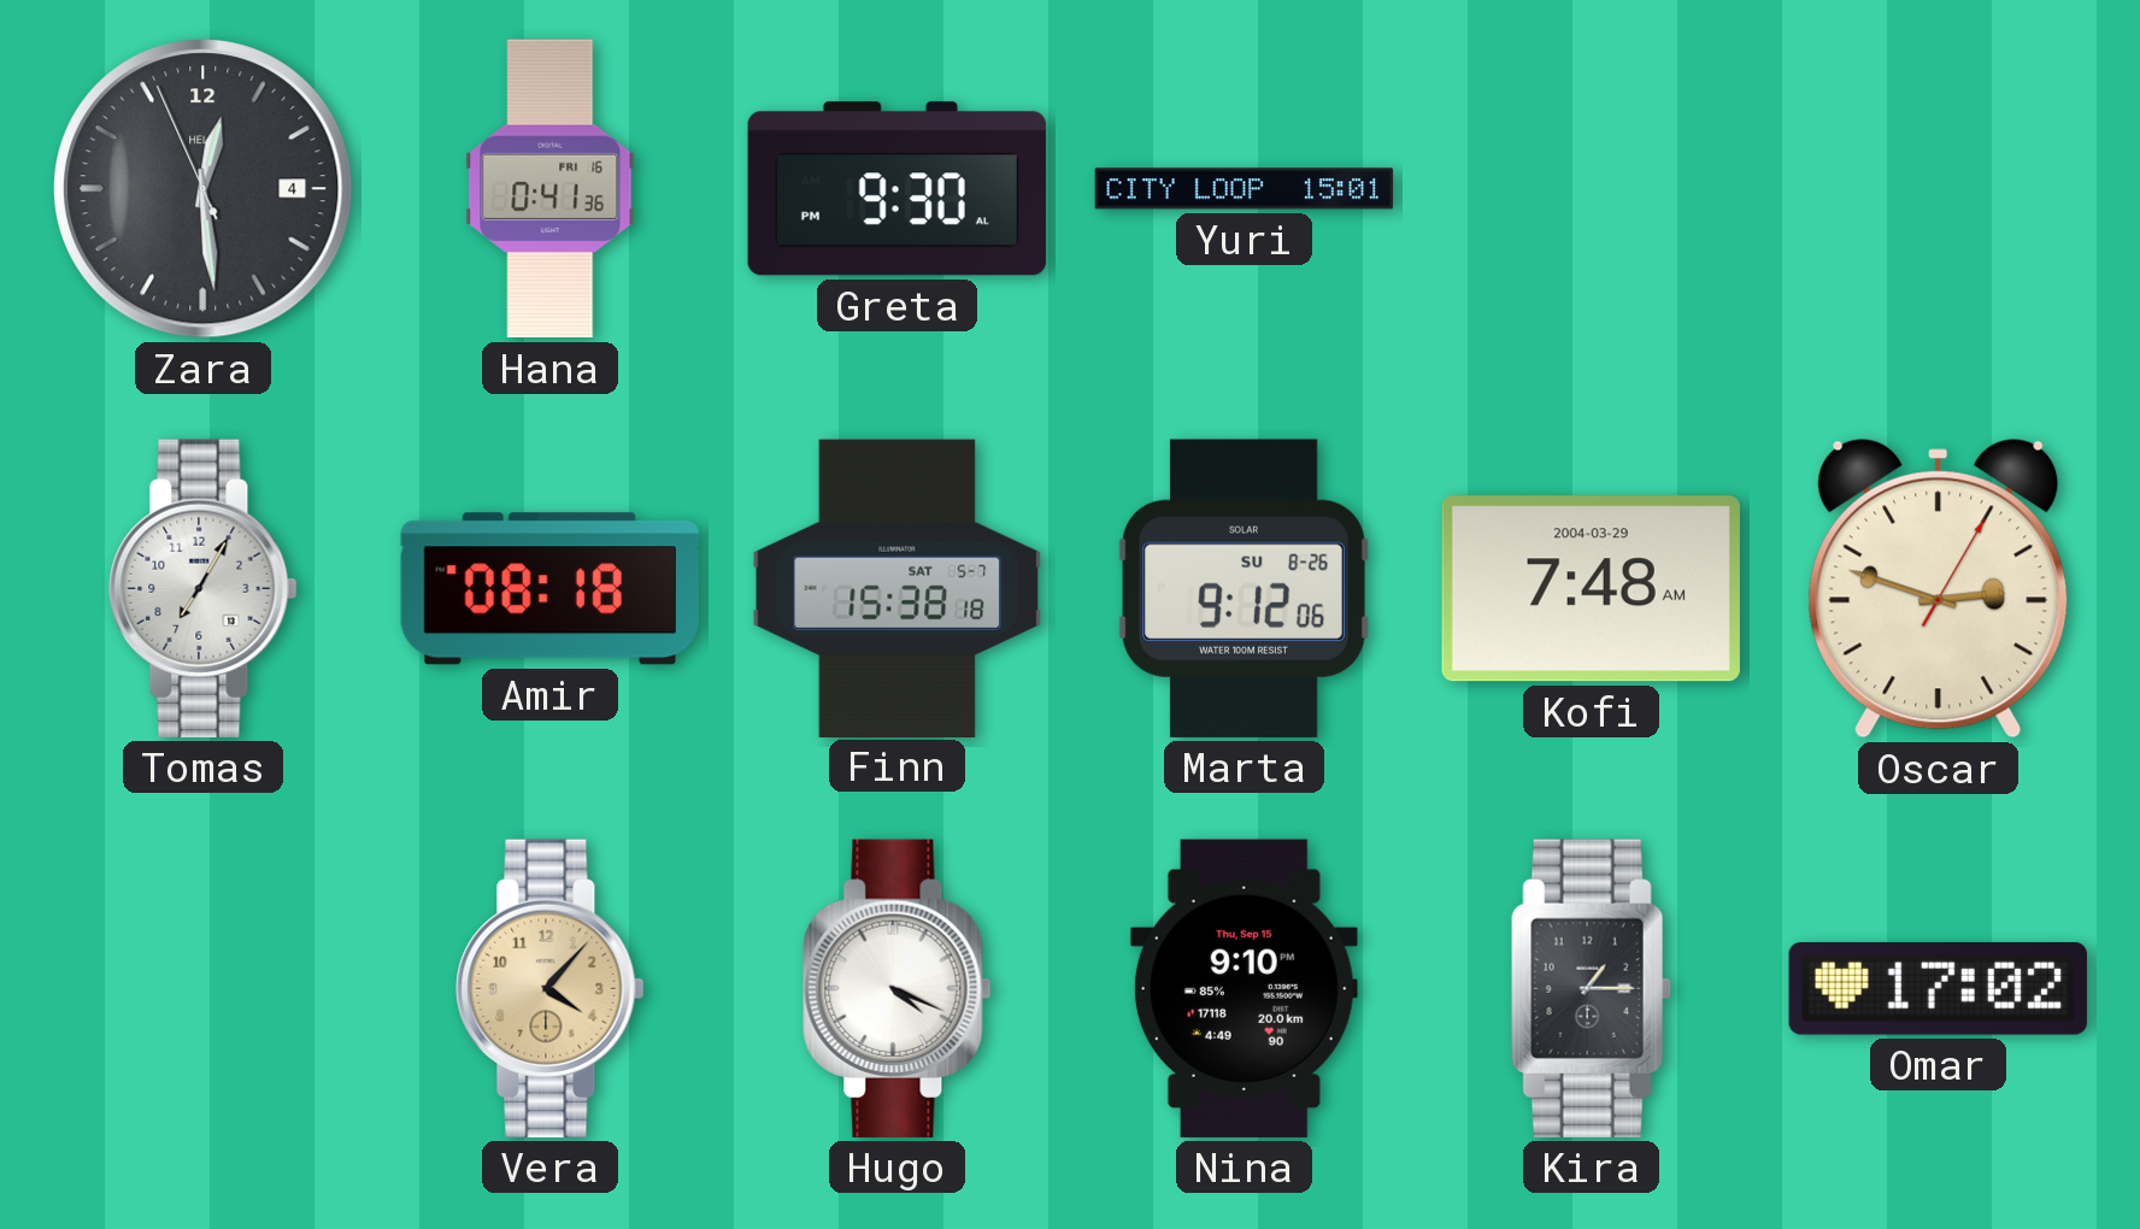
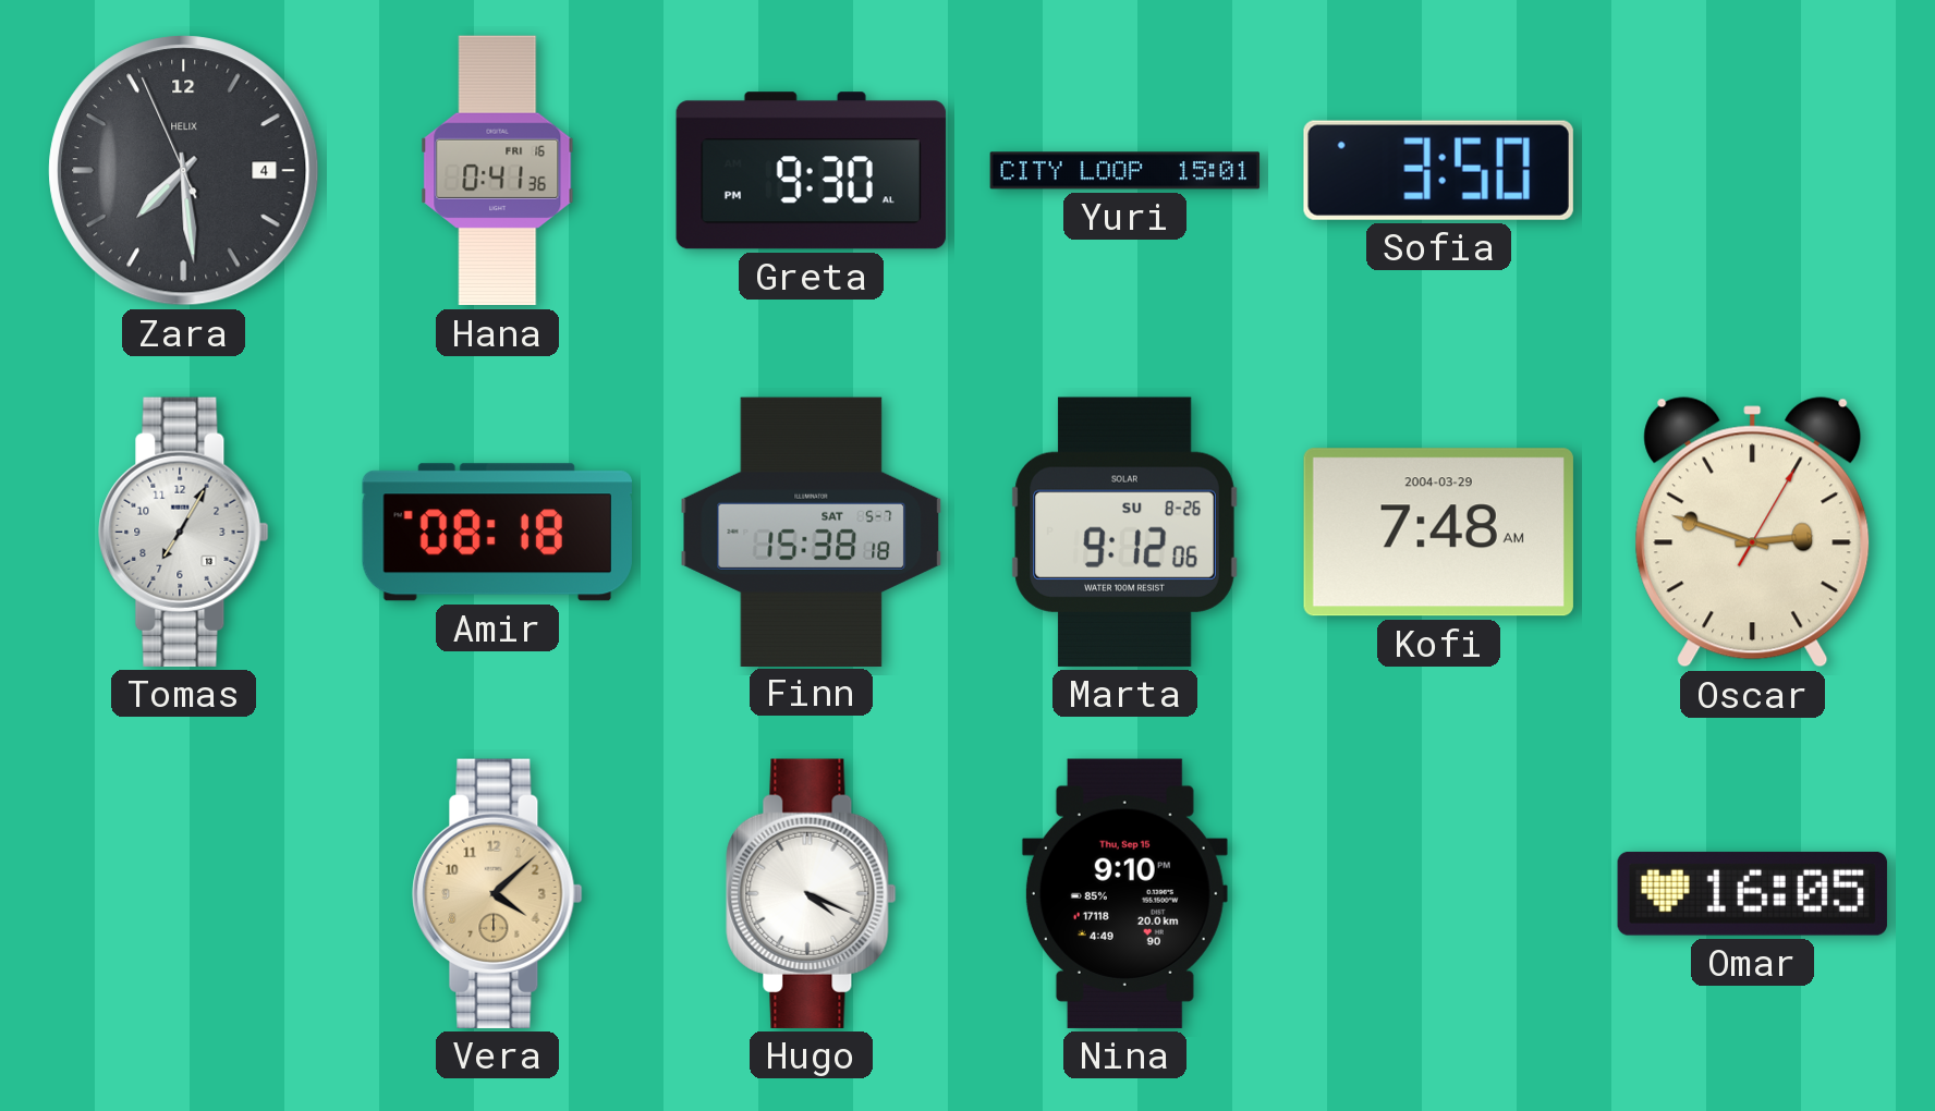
Zara: 12:28 -> 7:28
Sofia: none -> 3:50
Vera: 4:07 -> 4:08
Kira: 1:15 -> none
Omar: 17:02 -> 16:05
